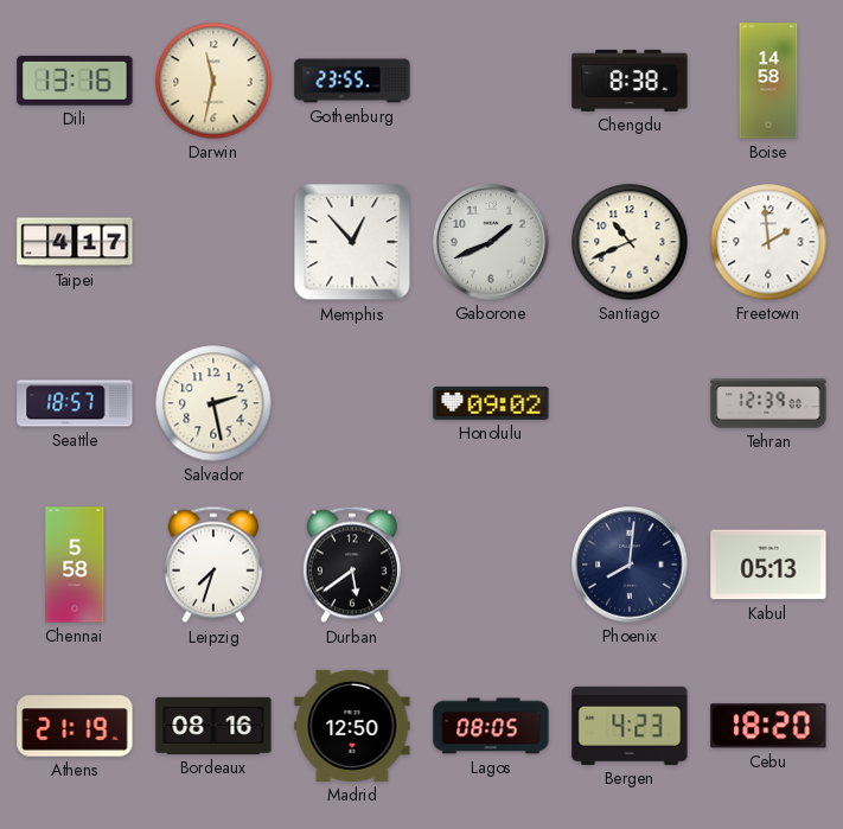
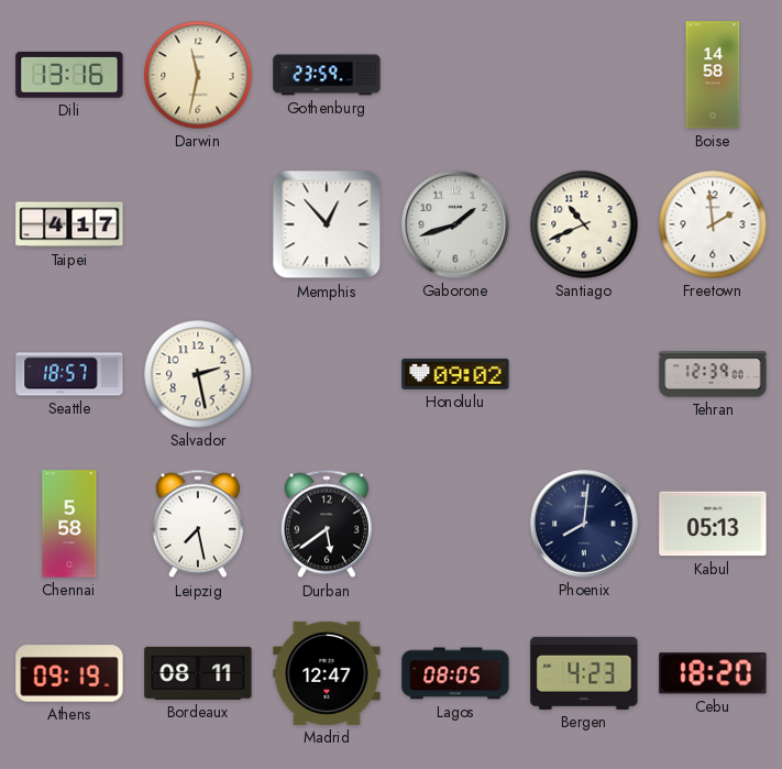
Gothenburg: 23:55 -> 23:59
Chengdu: 8:38 -> none
Gaborone: 1:41 -> 1:42
Leipzig: 7:33 -> 7:28
Athens: 21:19 -> 09:19
Bordeaux: 08:16 -> 08:11
Madrid: 12:50 -> 12:47
